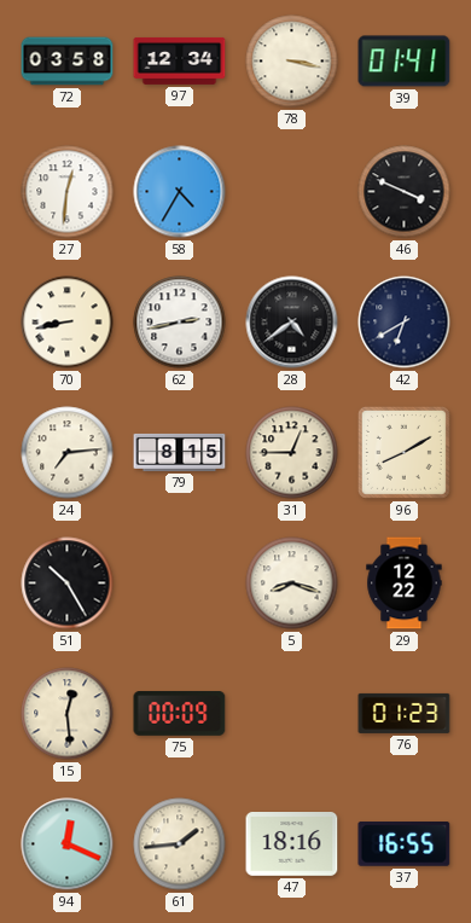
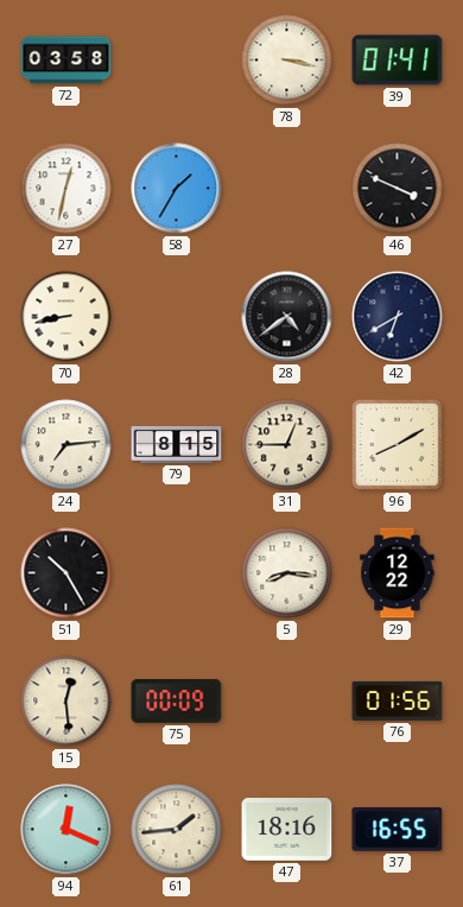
97: 12:34 -> none
27: 12:31 -> 12:32
58: 4:35 -> 1:35
62: 2:43 -> none
5: 8:18 -> 8:16
76: 01:23 -> 01:56
